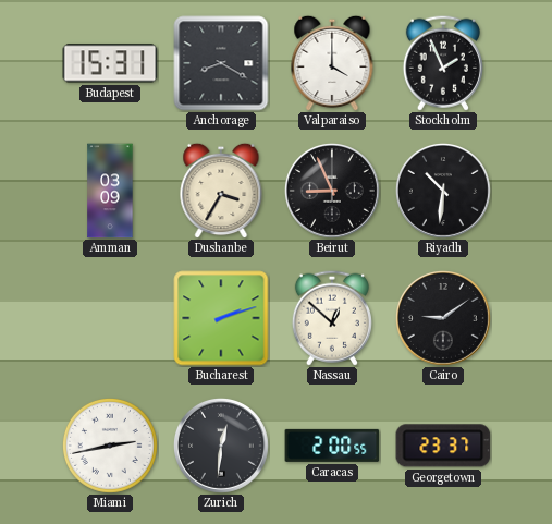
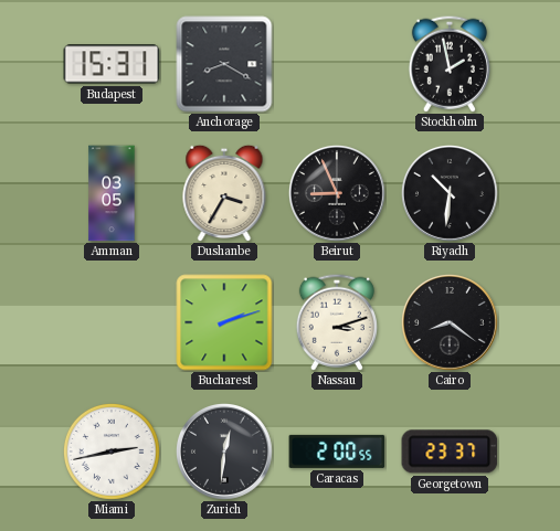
Valparaiso: 4:00 -> none
Stockholm: 1:56 -> 1:58
Amman: 03:09 -> 03:05
Nassau: 12:52 -> 3:12
Cairo: 9:09 -> 8:21
